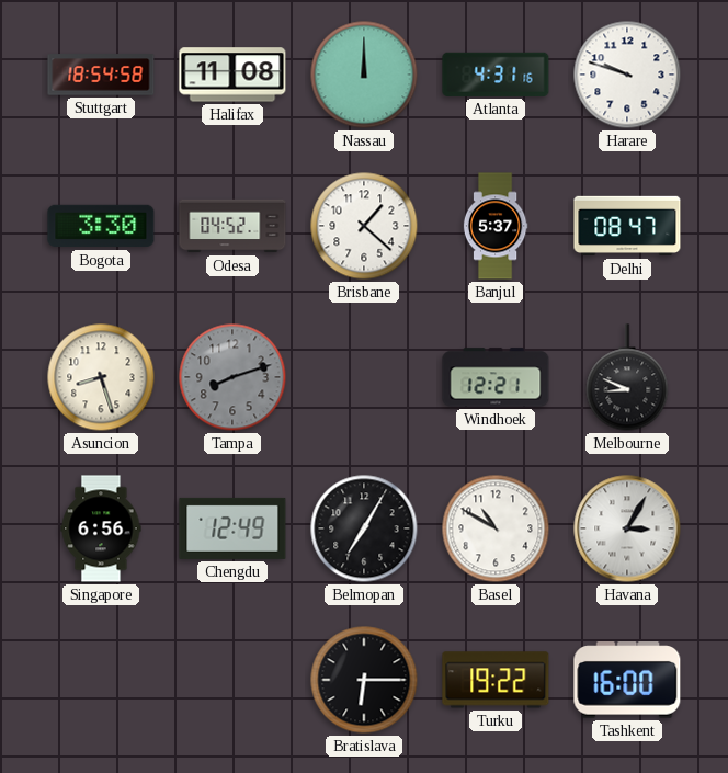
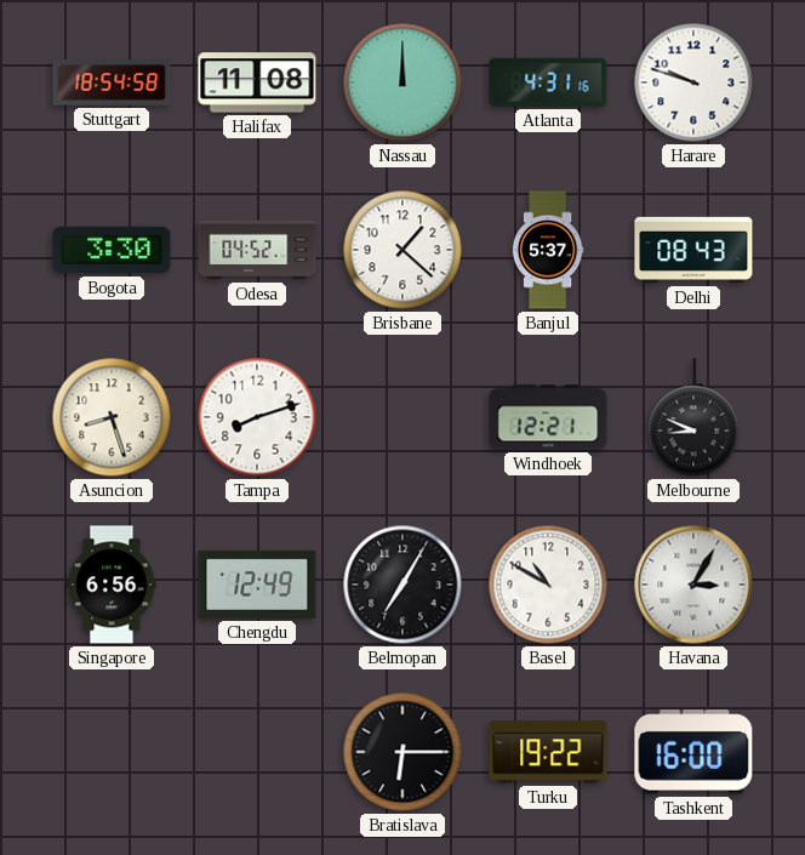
Delhi: 08:47 -> 08:43
Tampa dial: grey -> white
